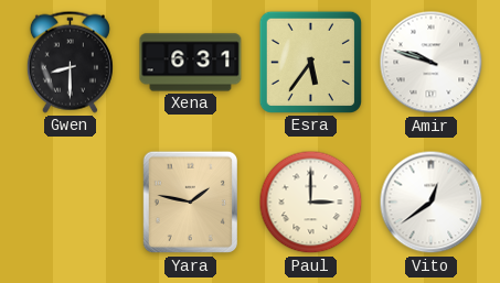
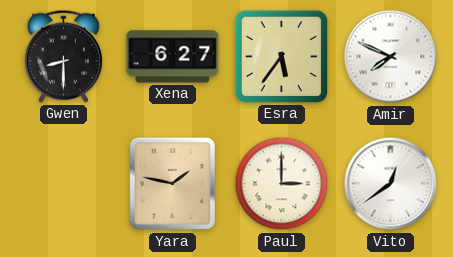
Xena: 6:31 -> 6:27
Amir: 9:48 -> 7:49
